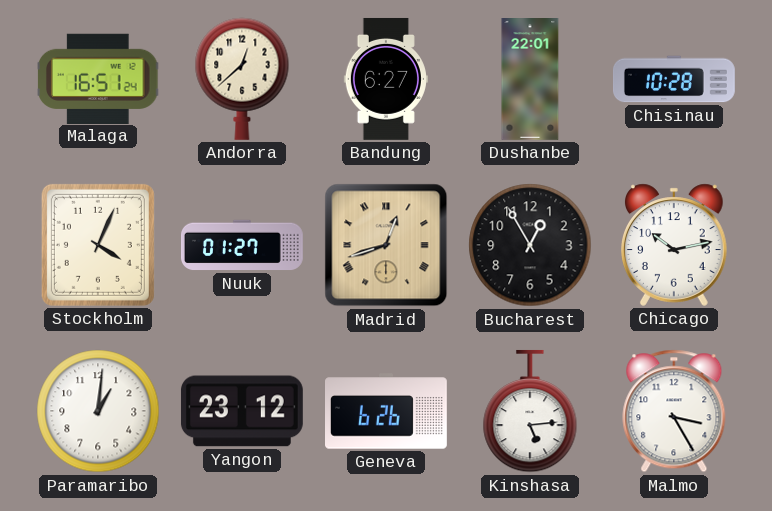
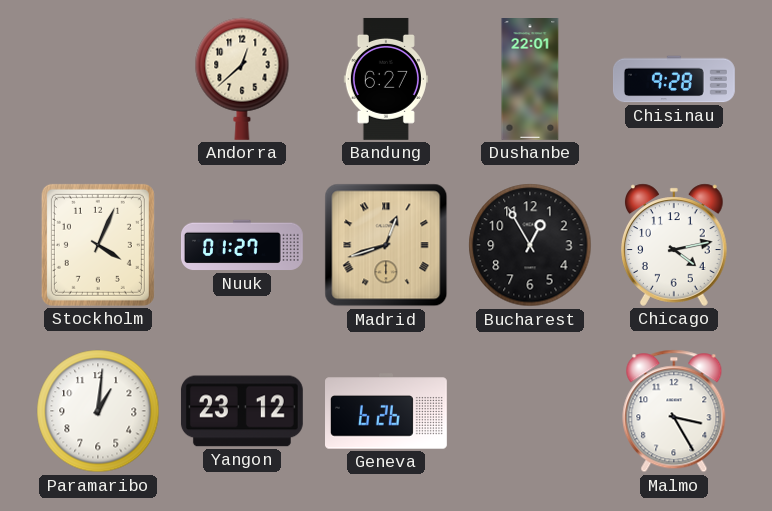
Malaga: 16:51 -> none
Chisinau: 10:28 -> 9:28
Chicago: 10:13 -> 4:13
Kinshasa: 5:14 -> none
